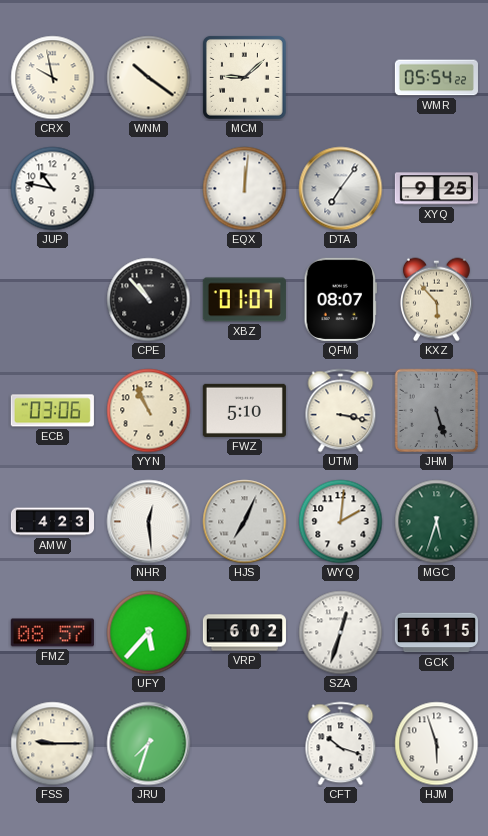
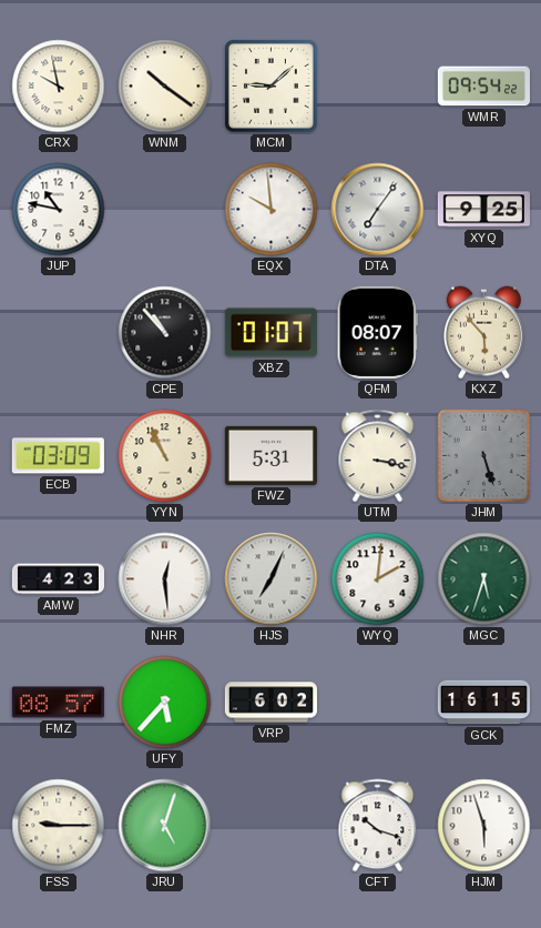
WMR: 05:54 -> 09:54
EQX: 12:01 -> 9:59
ECB: 03:06 -> 03:09
FWZ: 5:10 -> 5:31
SZA: 12:33 -> none
JRU: 7:33 -> 5:03
